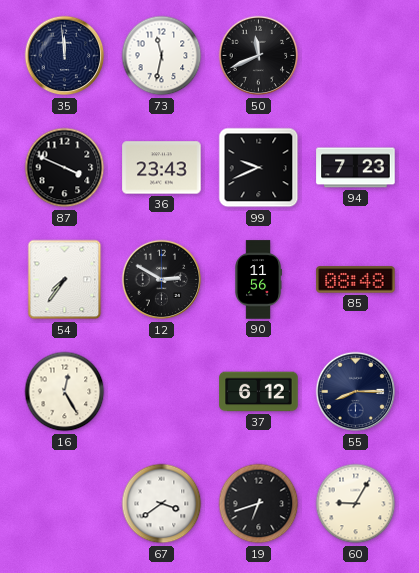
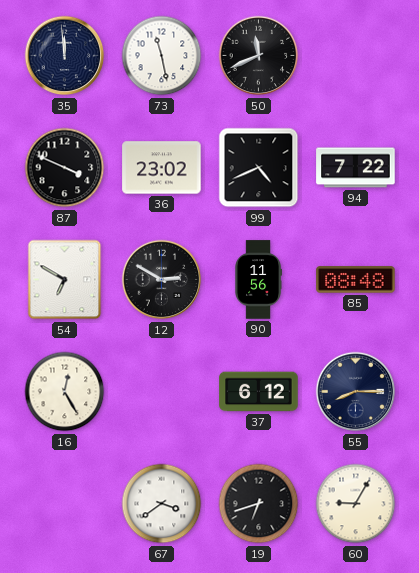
73: 11:32 -> 11:28
36: 23:43 -> 23:02
99: 9:41 -> 4:41
94: 7:23 -> 7:22
54: 7:36 -> 6:50
